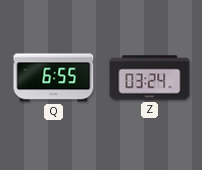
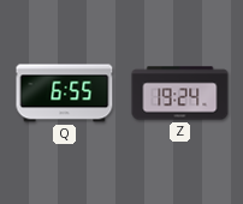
Z: 03:24 -> 19:24
